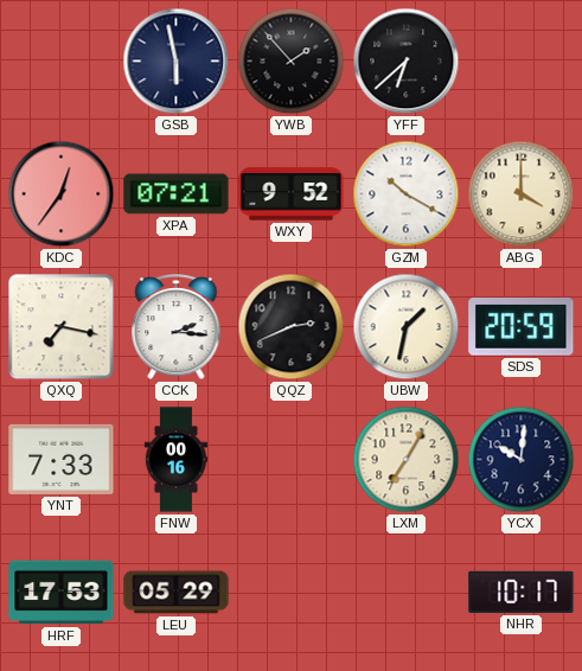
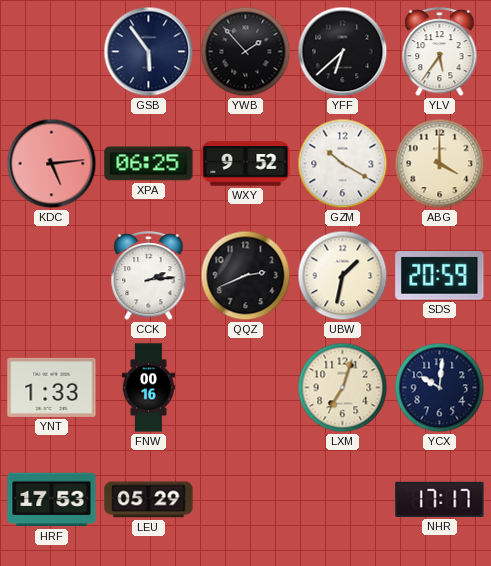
GSB: 5:58 -> 5:54
YLV: none -> 5:36
KDC: 12:36 -> 5:14
XPA: 07:21 -> 06:25
QXQ: 7:17 -> none
CCK: 2:16 -> 2:14
YNT: 7:33 -> 1:33
LXM: 7:05 -> 7:03
NHR: 10:17 -> 17:17
